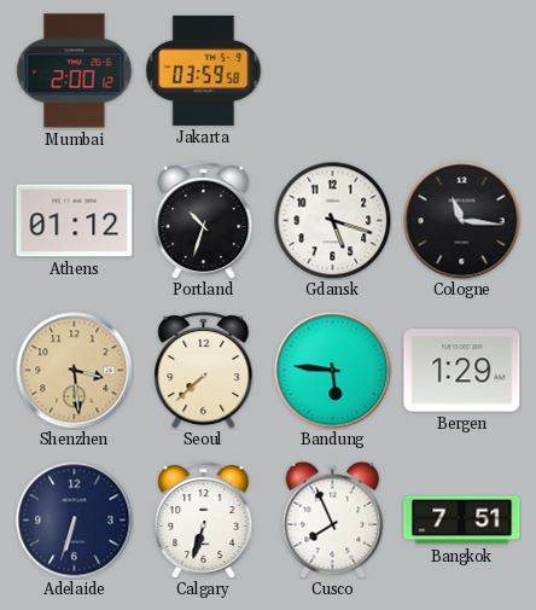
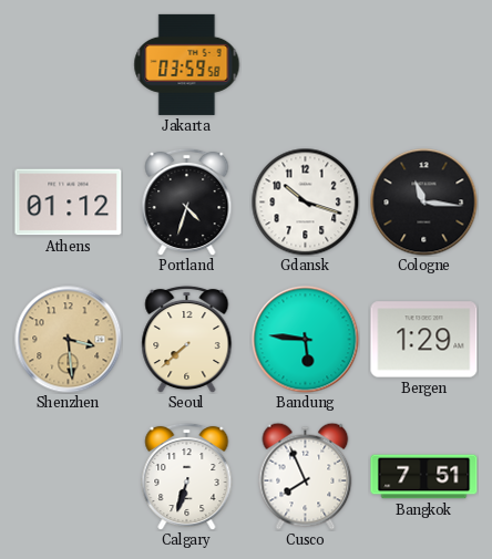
Mumbai: 2:00 -> none
Portland: 10:33 -> 4:33
Gdansk: 5:18 -> 10:18
Adelaide: 6:33 -> none
